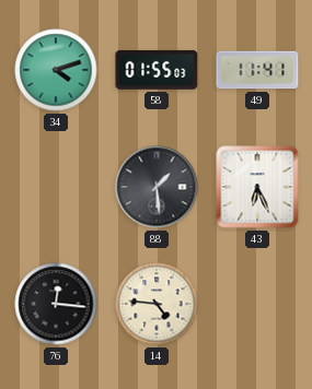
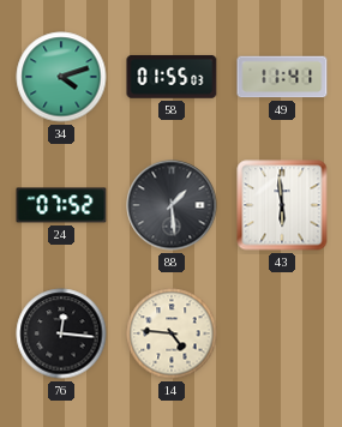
24: none -> 07:52
43: 6:26 -> 5:59
